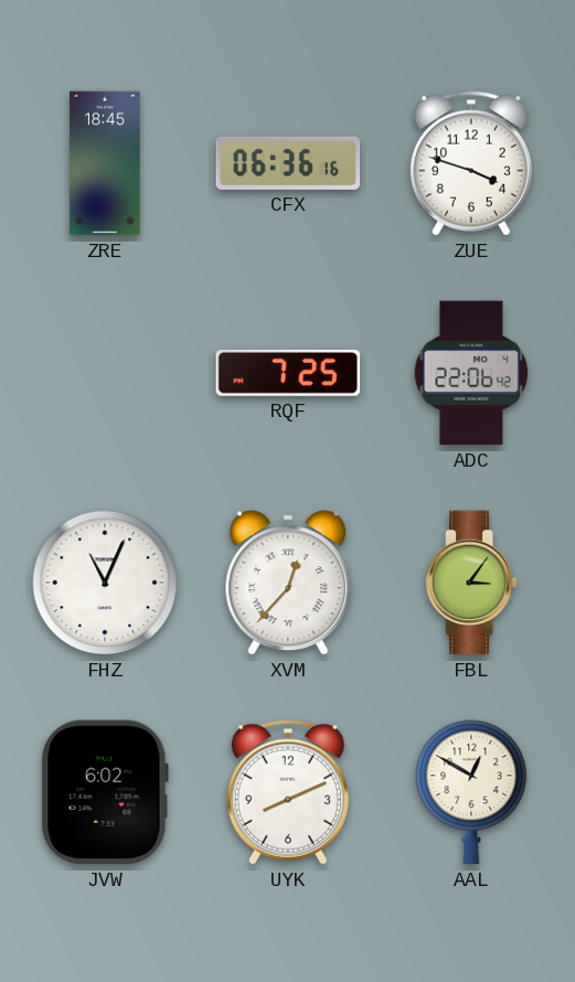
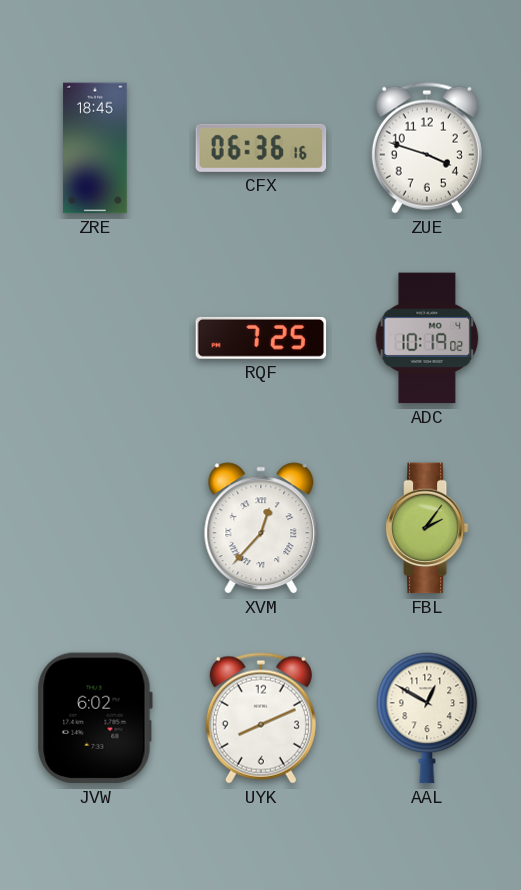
ADC: 22:06 -> 10:19
FHZ: 11:04 -> none
FBL: 3:06 -> 2:06
